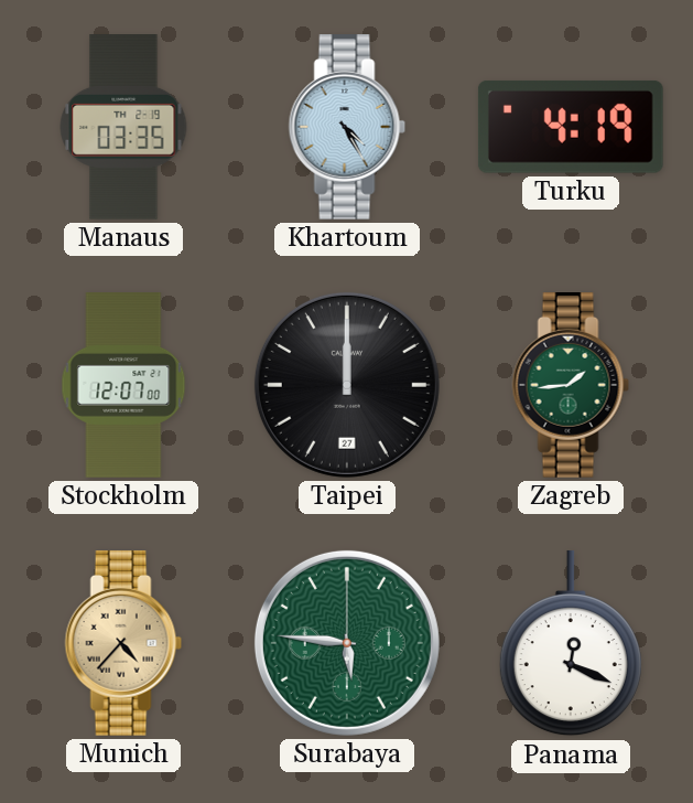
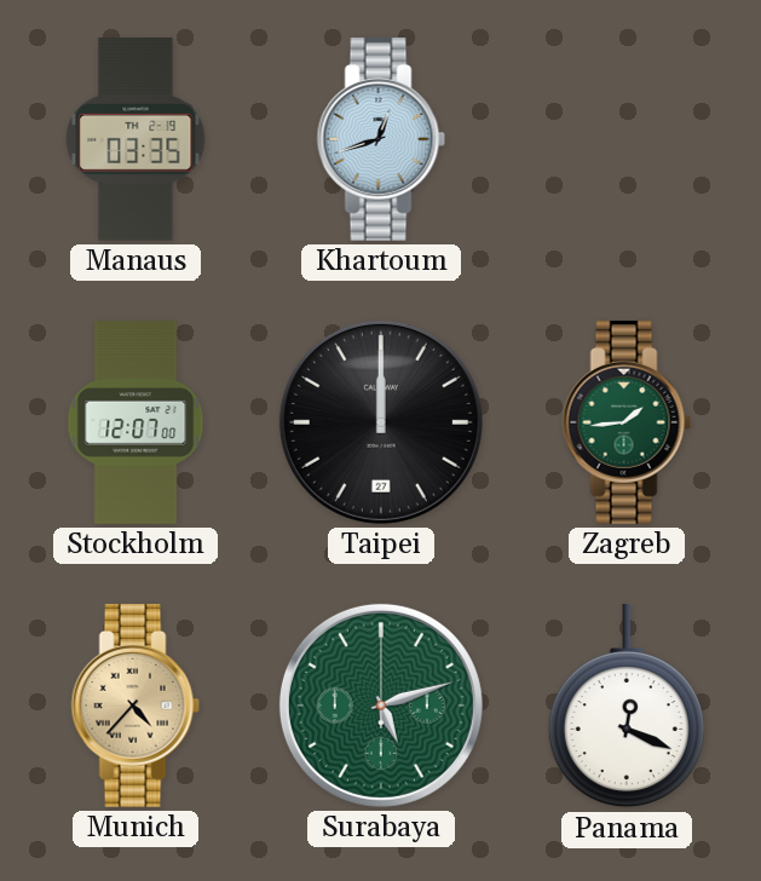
Khartoum: 4:25 -> 12:42
Turku: 4:19 -> none
Surabaya: 5:46 -> 5:12
